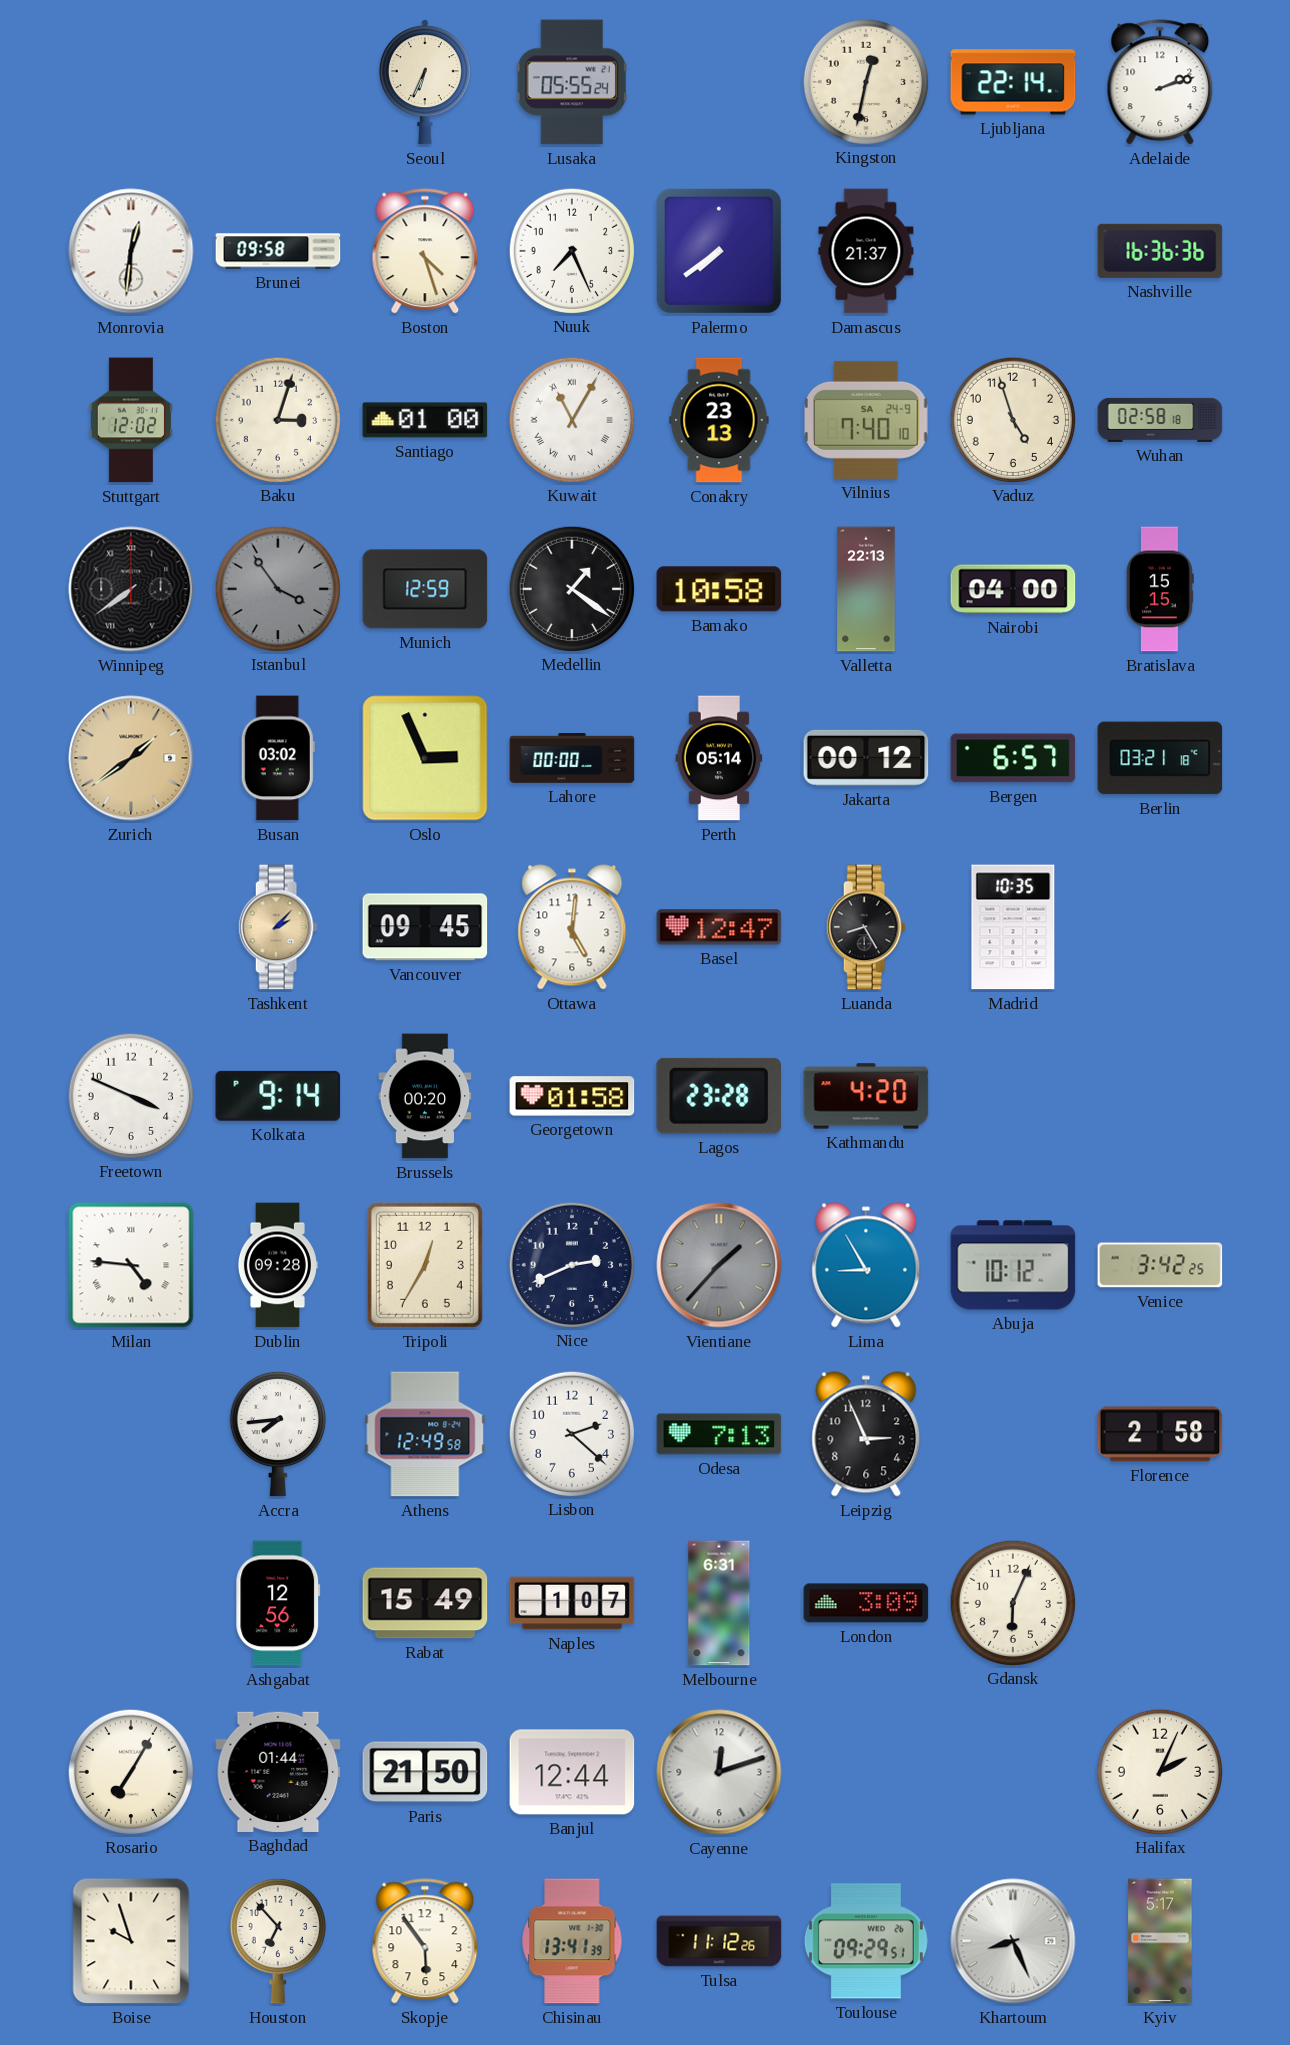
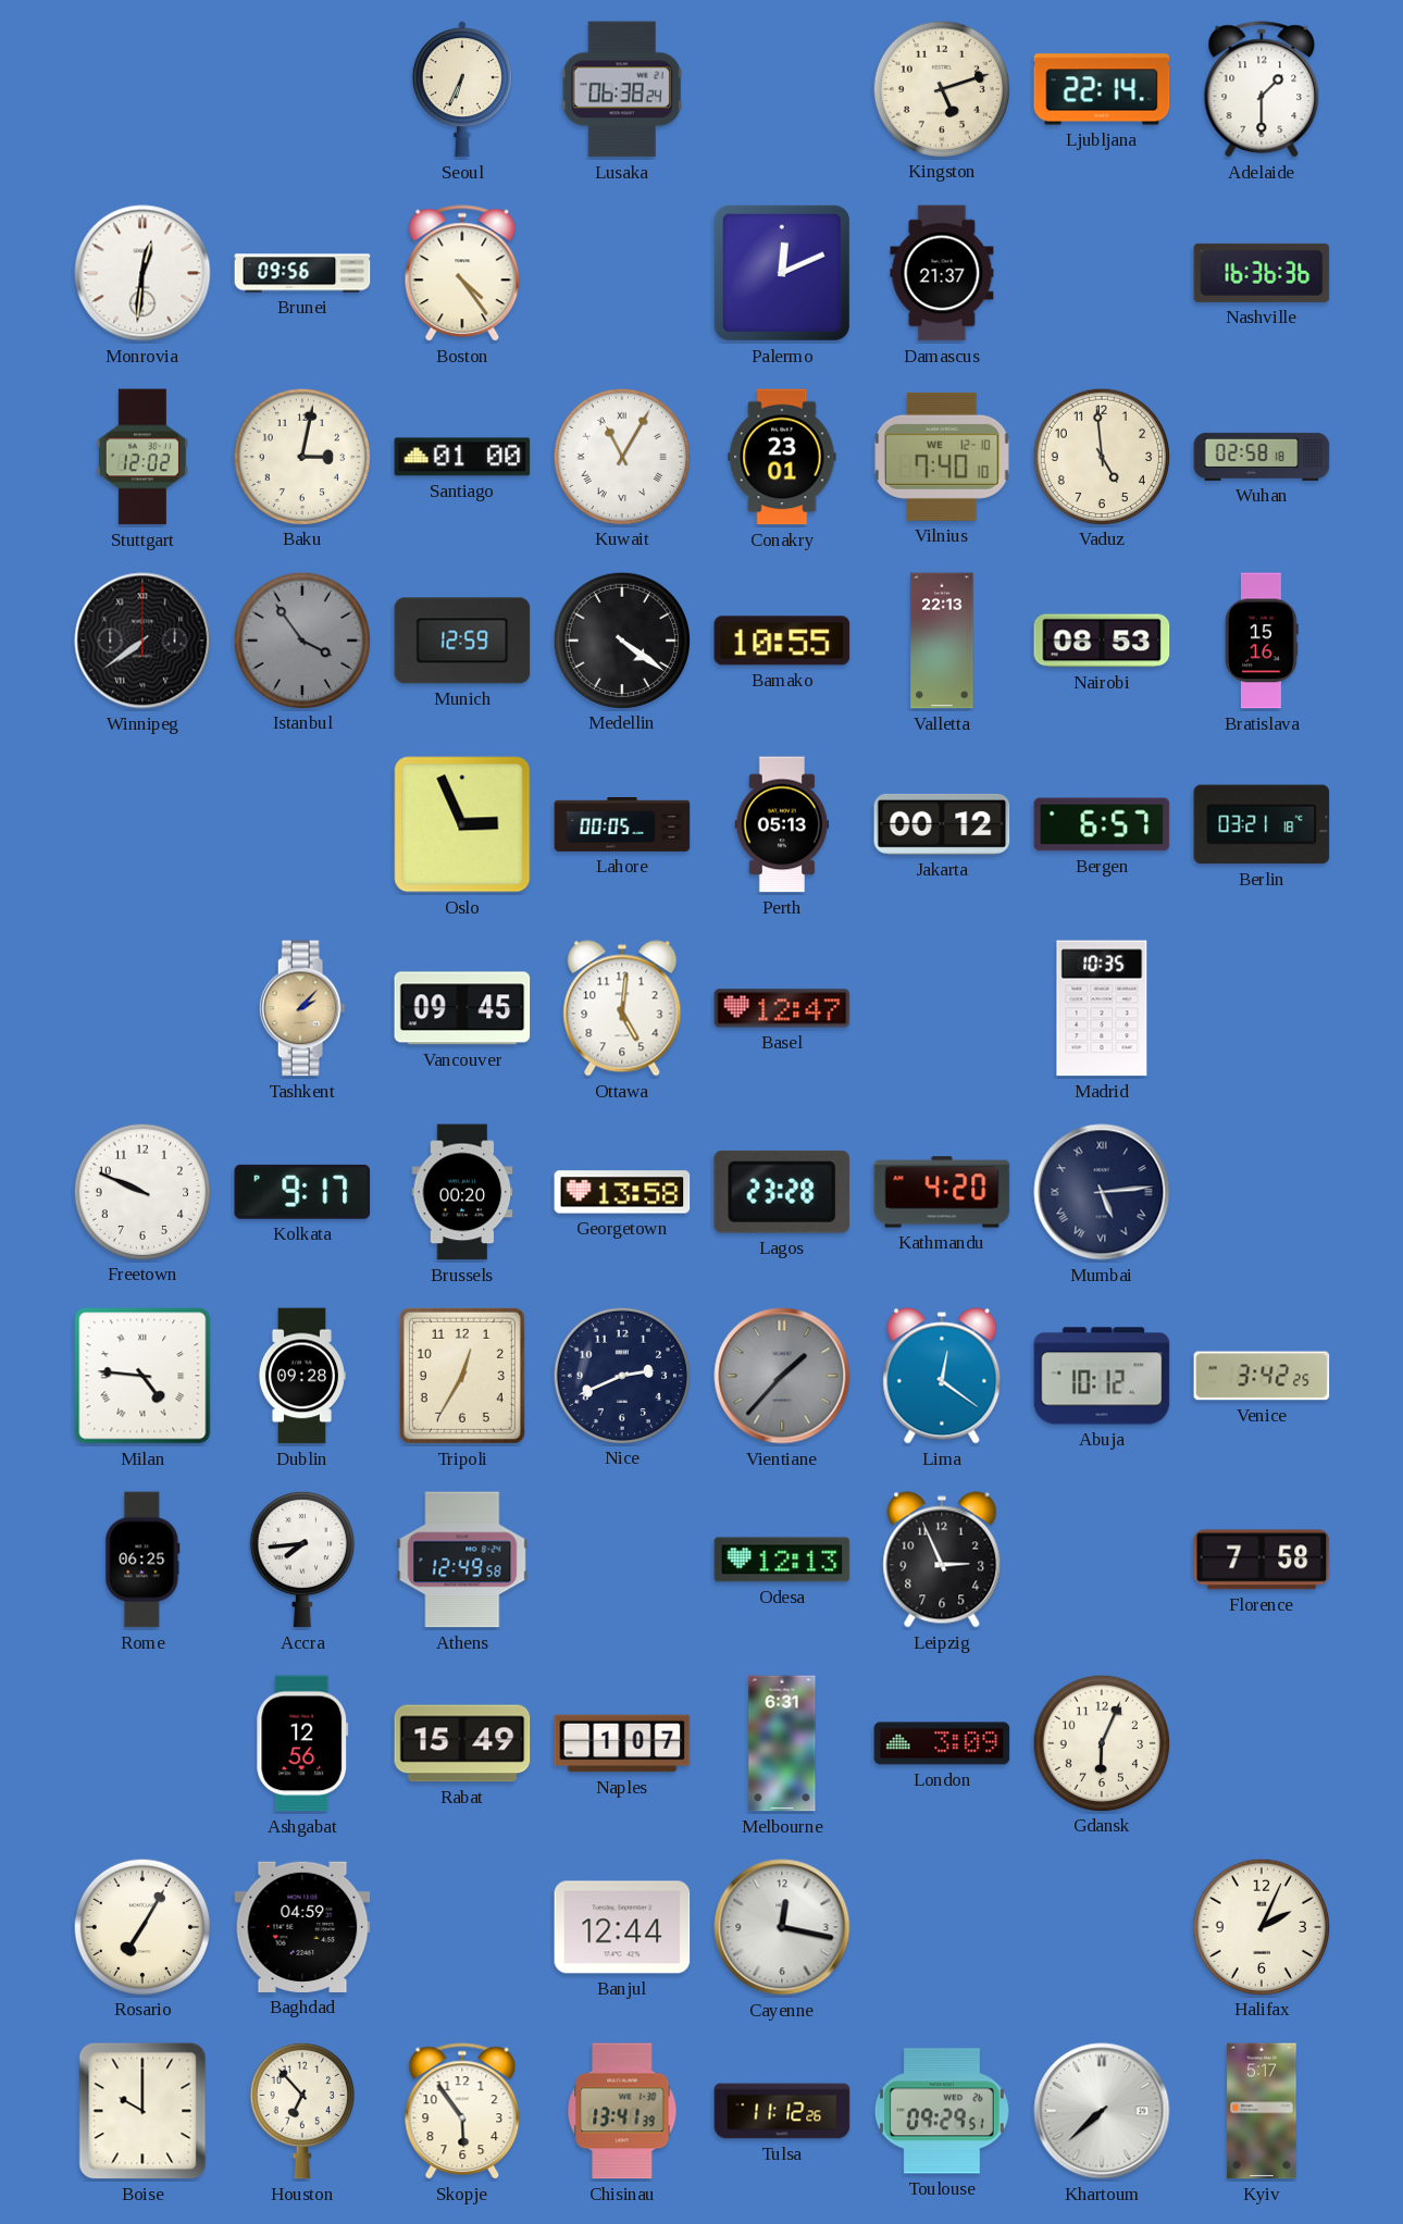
Lusaka: 05:55 -> 06:38
Kingston: 12:32 -> 5:12
Adelaide: 2:12 -> 1:30
Brunei: 09:58 -> 09:56
Boston: 4:27 -> 4:24
Nuuk: 7:26 -> none
Palermo: 7:39 -> 12:11
Baku: 3:03 -> 3:02
Conakry: 23:13 -> 23:01
Vilnius date: SA 24-9 -> WE 12-10
Vaduz: 4:57 -> 4:59
Medellin: 1:21 -> 4:21
Bamako: 10:58 -> 10:55
Nairobi: 04:00 -> 08:53
Bratislava: 15:15 -> 15:16
Zurich: 1:39 -> none
Busan: 03:02 -> none
Lahore: 00:00 -> 00:05
Perth: 05:14 -> 05:13
Luanda: 8:25 -> none
Freetown: 3:49 -> 9:49
Kolkata: 9:14 -> 9:17
Georgetown: 01:58 -> 13:58
Mumbai: none -> 5:14
Lima: 8:55 -> 12:21
Rome: none -> 06:25
Lisbon: 2:22 -> none
Odesa: 7:13 -> 12:13
Florence: 2:58 -> 7:58
Baghdad: 01:44 -> 04:59
Paris: 21:50 -> none
Cayenne: 12:12 -> 12:17
Boise: 9:57 -> 10:00
Khartoum: 8:26 -> 7:38
